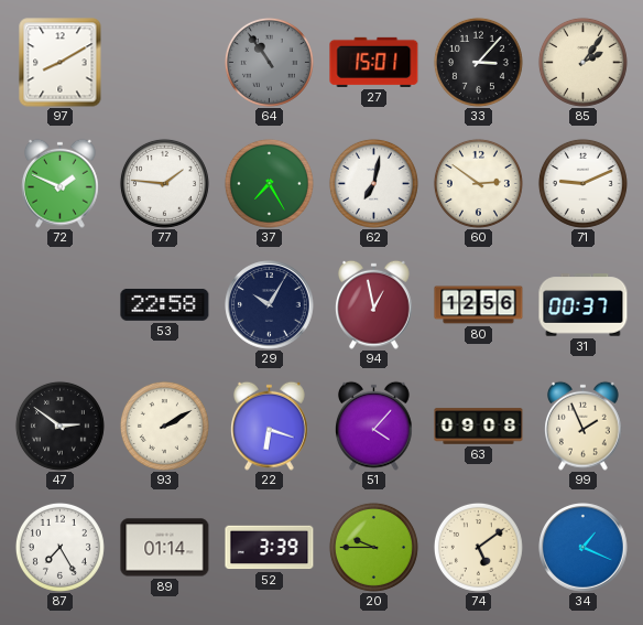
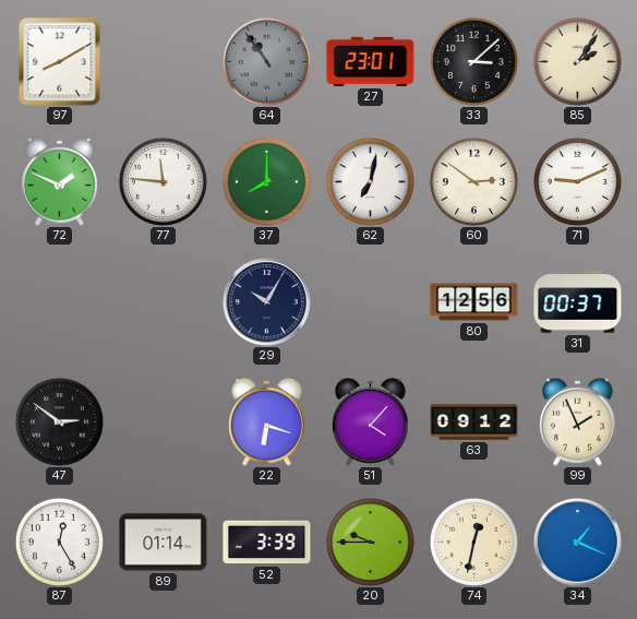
27: 15:01 -> 23:01
33: 3:07 -> 3:08
77: 1:46 -> 11:46
37: 7:25 -> 8:00
53: 22:58 -> none
94: 12:58 -> none
93: 2:10 -> none
63: 09:08 -> 09:12
87: 7:25 -> 12:25
74: 5:09 -> 12:32
